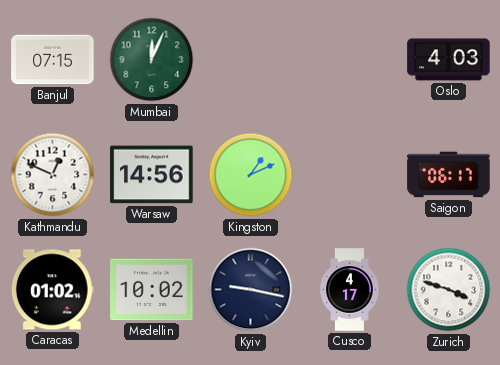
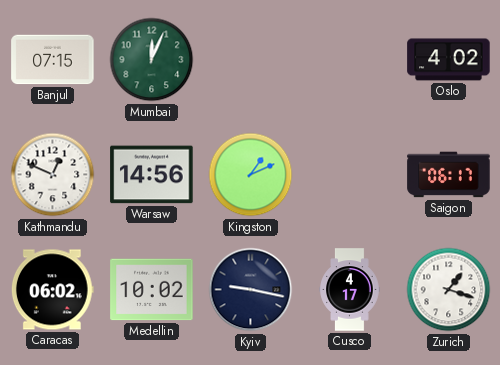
Oslo: 4:03 -> 4:02
Caracas: 01:02 -> 06:02
Zurich: 3:48 -> 1:18
